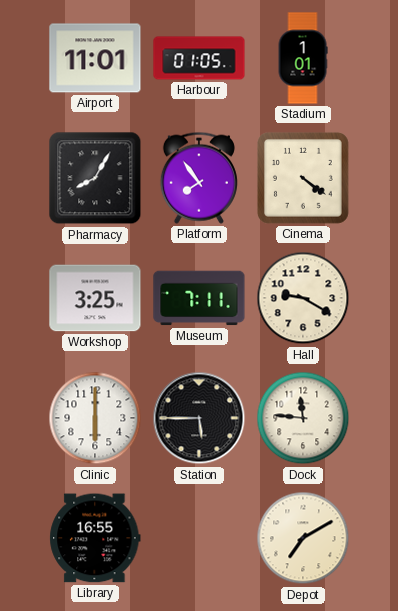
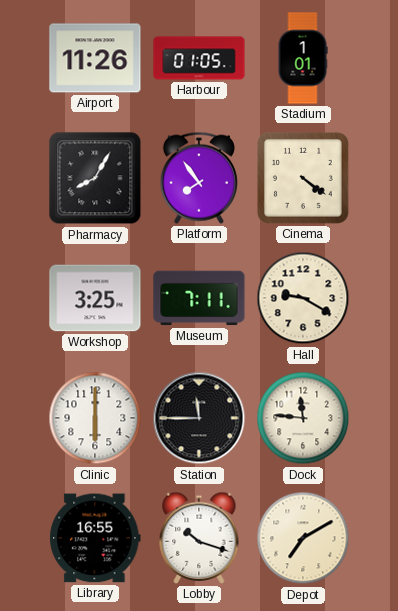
Airport: 11:01 -> 11:26
Station: 5:45 -> 11:45
Lobby: none -> 10:18
